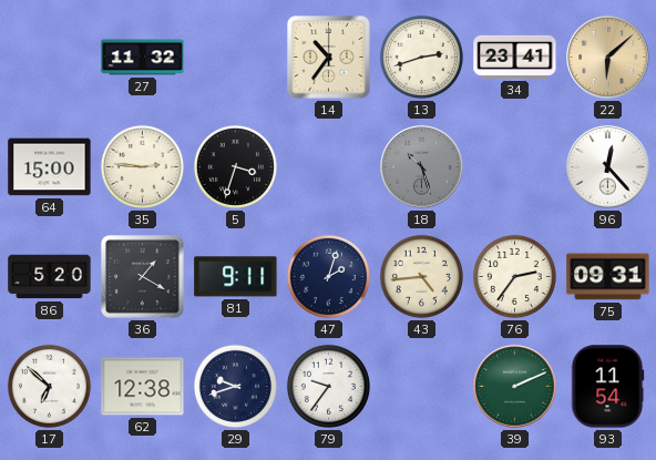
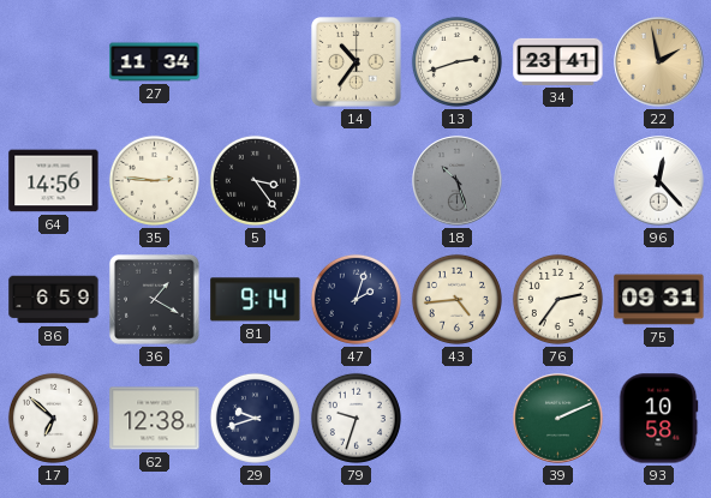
27: 11:32 -> 11:34
22: 6:08 -> 1:58
64: 15:00 -> 14:56
5: 3:33 -> 3:24
86: 5:20 -> 6:59
81: 9:11 -> 9:14
79: 9:36 -> 9:33
93: 11:54 -> 10:58
